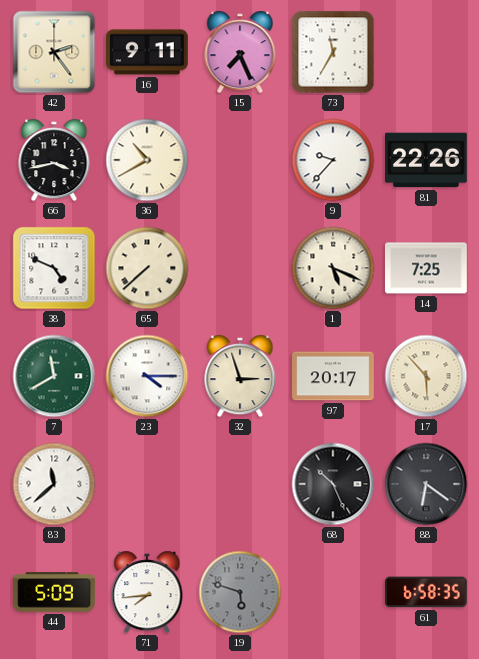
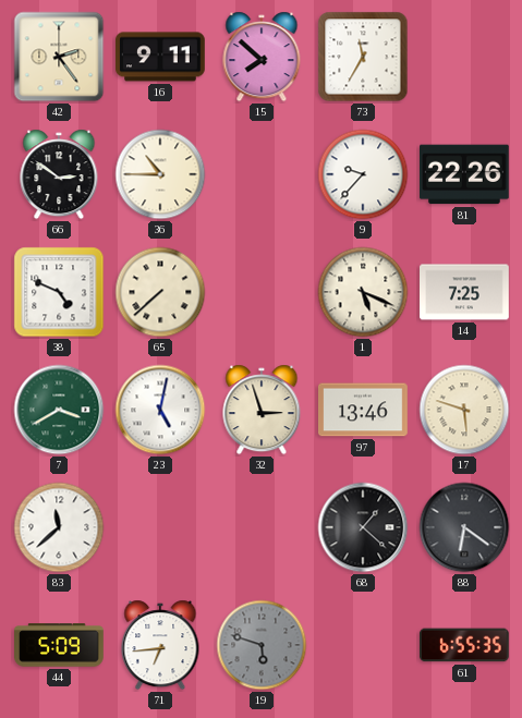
15: 7:26 -> 7:52
66: 3:43 -> 2:51
36: 10:40 -> 10:45
7: 11:40 -> 3:40
23: 4:15 -> 5:02
97: 20:17 -> 13:46
17: 5:53 -> 5:48
68: 10:26 -> 1:22
71: 7:44 -> 6:44
61: 6:58 -> 6:55
